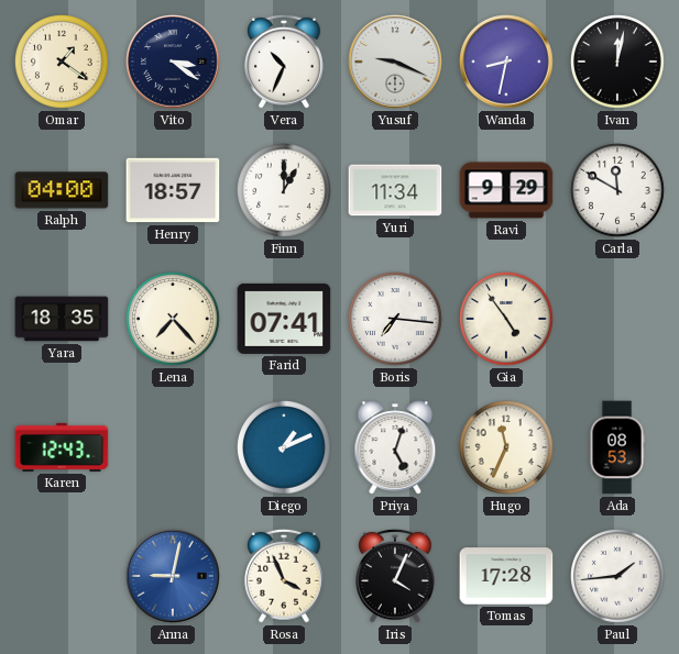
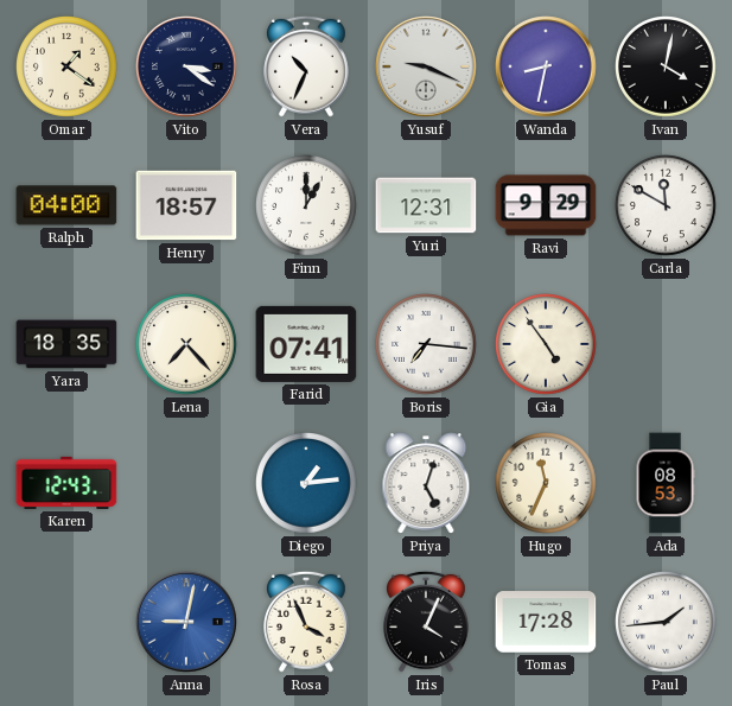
Ivan: 12:02 -> 4:02
Yuri: 11:34 -> 12:31
Diego: 1:11 -> 1:14
